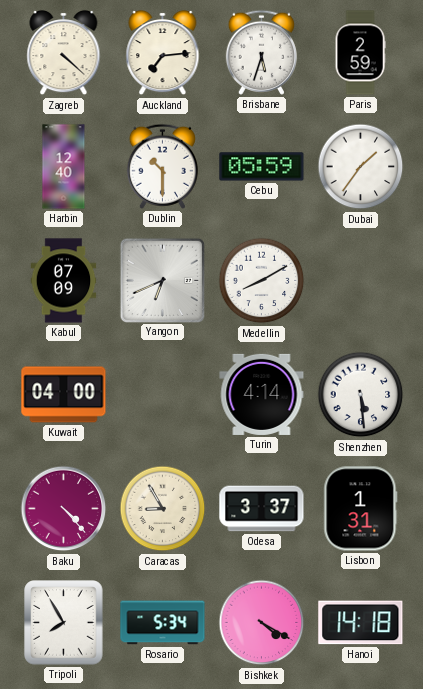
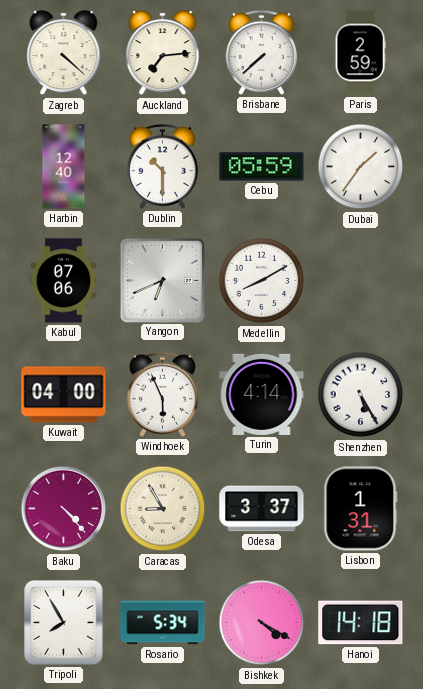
Brisbane: 5:33 -> 7:38
Kabul: 07:09 -> 07:06
Windhoek: none -> 5:56
Shenzhen: 5:29 -> 5:25
